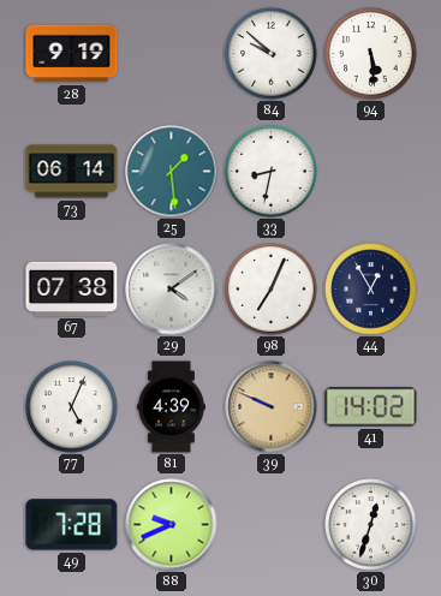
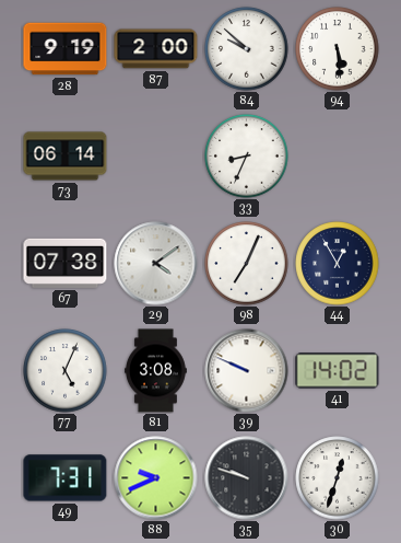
87: none -> 2:00
25: 1:29 -> none
33: 8:32 -> 8:34
81: 4:39 -> 3:08
39 dial: champagne -> white
49: 7:28 -> 7:31
35: none -> 9:48
